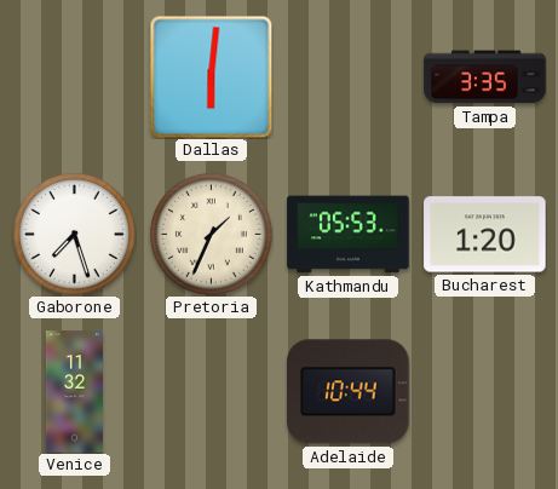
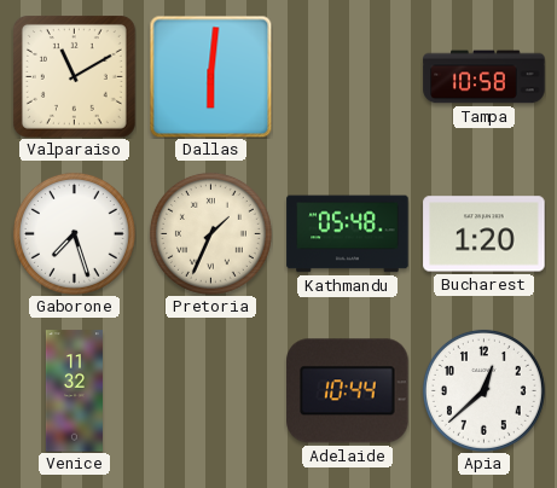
Valparaiso: none -> 11:10
Tampa: 3:35 -> 10:58
Kathmandu: 05:53 -> 05:48
Apia: none -> 12:38
